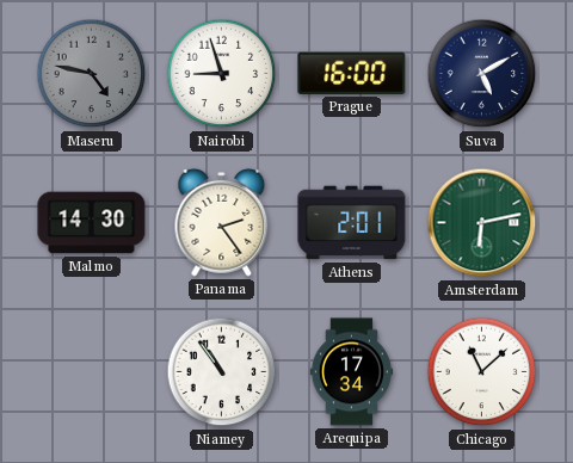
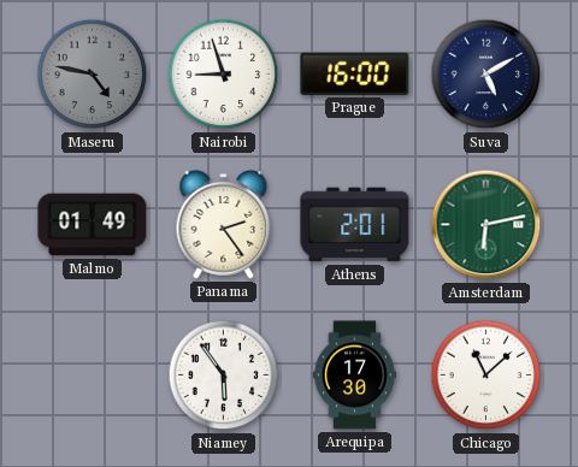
Malmo: 14:30 -> 01:49
Niamey: 10:54 -> 5:54
Arequipa: 17:34 -> 17:30
